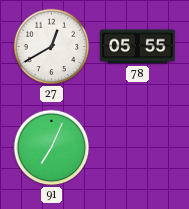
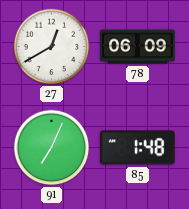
78: 05:55 -> 06:09
85: none -> 1:48
